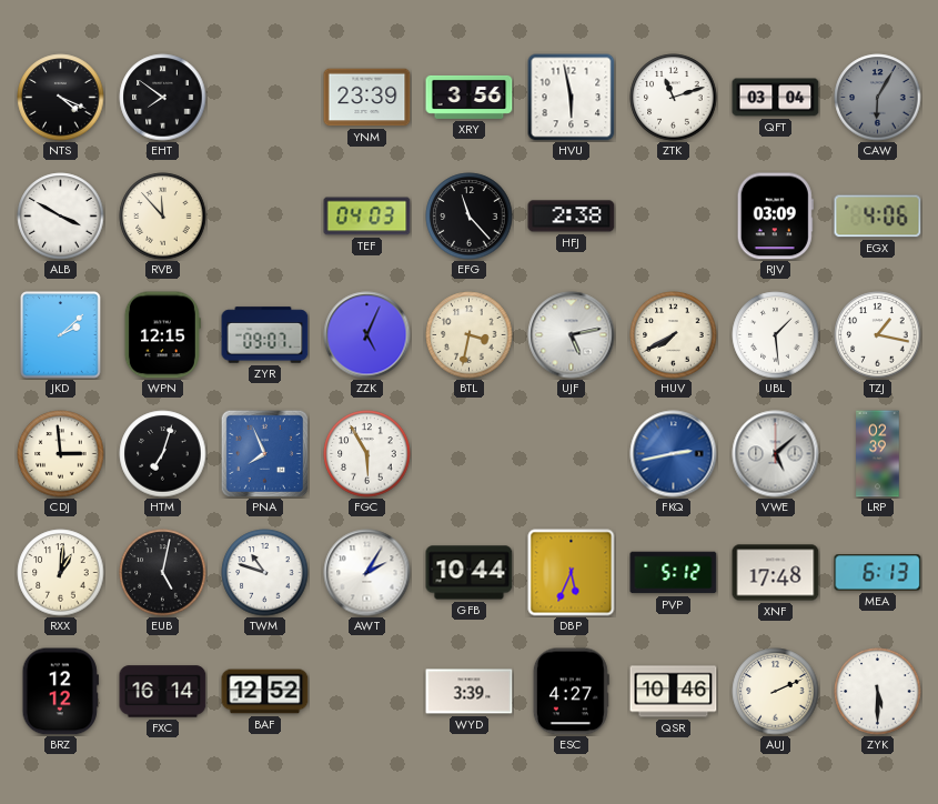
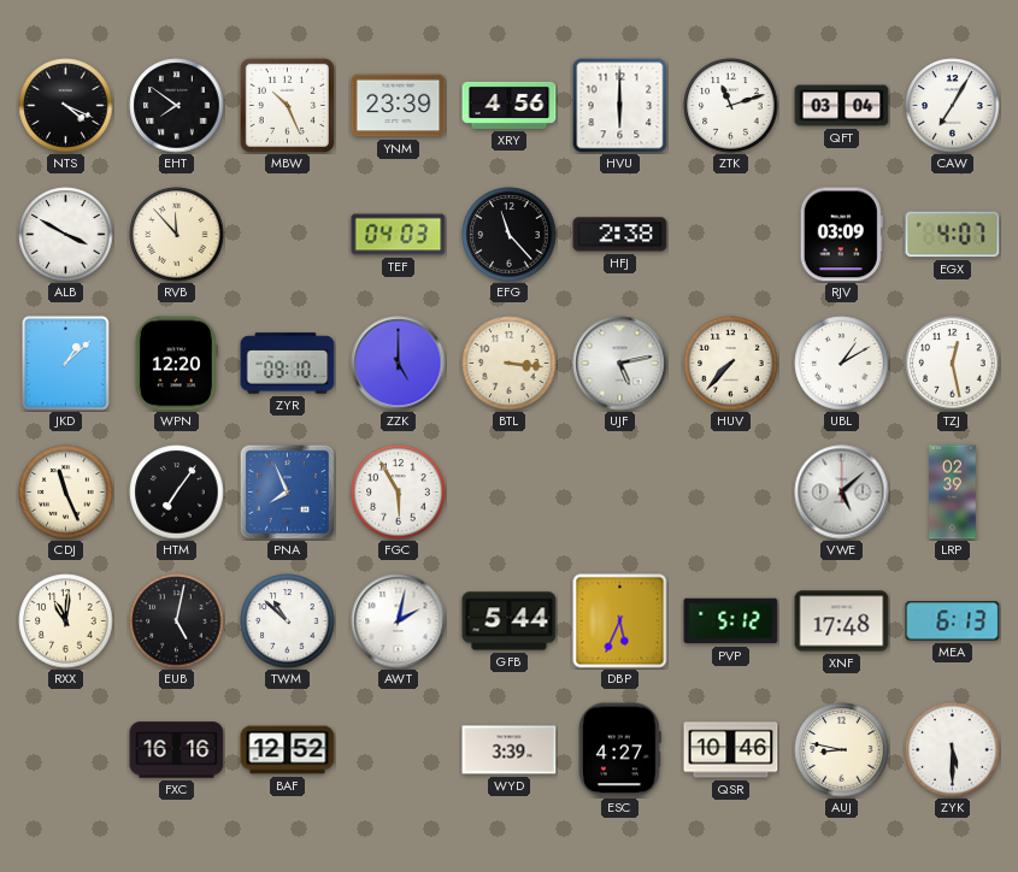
MBW: none -> 10:26
XRY: 3:56 -> 4:56
HVU: 5:58 -> 6:00
CAW: 6:05 -> 7:05
CAW dial: grey -> white
EGX: 4:06 -> 4:07
JKD: 2:08 -> 1:08
WPN: 12:15 -> 12:20
ZYR: 09:07 -> 09:10
ZZK: 5:04 -> 5:00
BTL: 3:32 -> 3:16
HUV: 7:40 -> 7:37
UBL: 1:29 -> 1:10
TZJ: 1:17 -> 12:28
CDJ: 2:59 -> 11:26
HTM: 7:03 -> 7:06
FKQ: 2:43 -> none
RXX: 1:01 -> 11:01
TWM: 10:48 -> 10:52
AWT: 2:05 -> 2:02
GFB: 10:44 -> 5:44
BRZ: 12:12 -> none
FXC: 16:14 -> 16:16
AUJ: 2:11 -> 8:47
